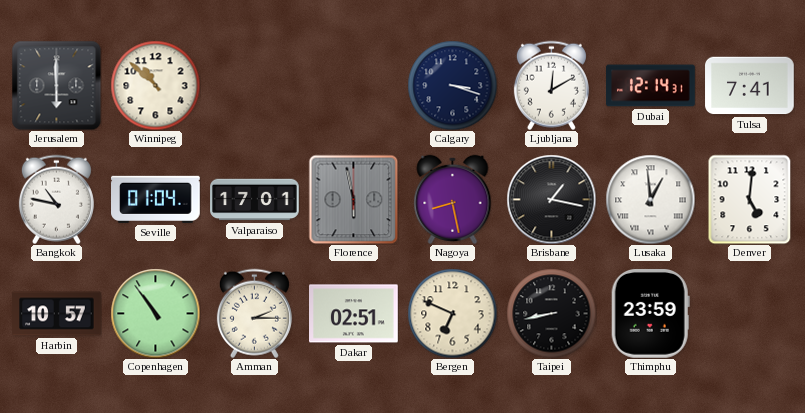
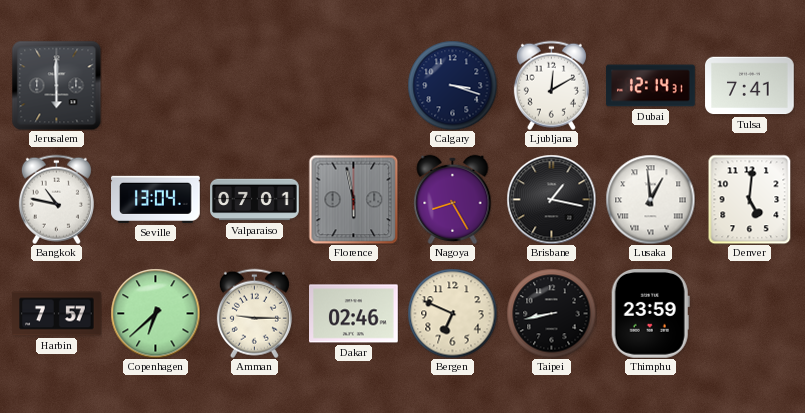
Winnipeg: 10:52 -> none
Seville: 01:04 -> 13:04
Valparaiso: 17:01 -> 07:01
Nagoya: 8:28 -> 8:25
Harbin: 10:57 -> 7:57
Copenhagen: 10:54 -> 6:38
Amman: 2:15 -> 9:15
Dakar: 02:51 -> 02:46
